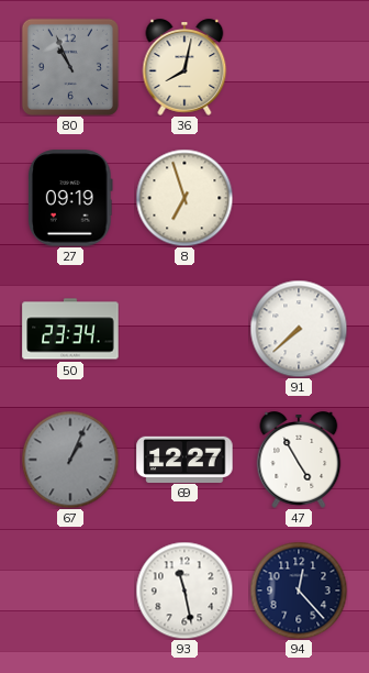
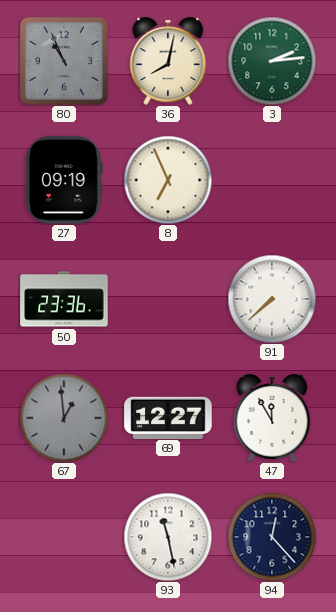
3: none -> 2:14
8: 6:57 -> 6:56
50: 23:34 -> 23:36
67: 1:04 -> 12:59
47: 4:55 -> 11:55
